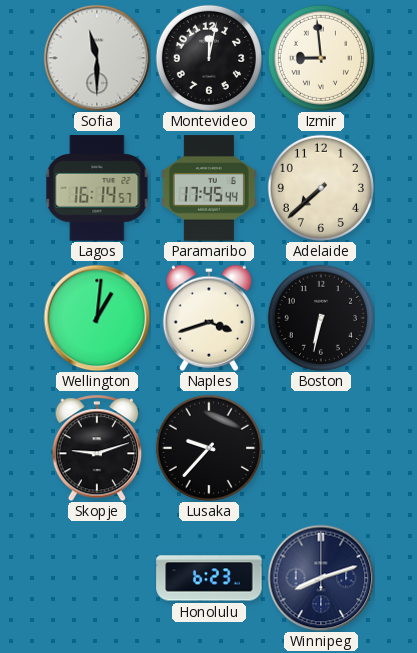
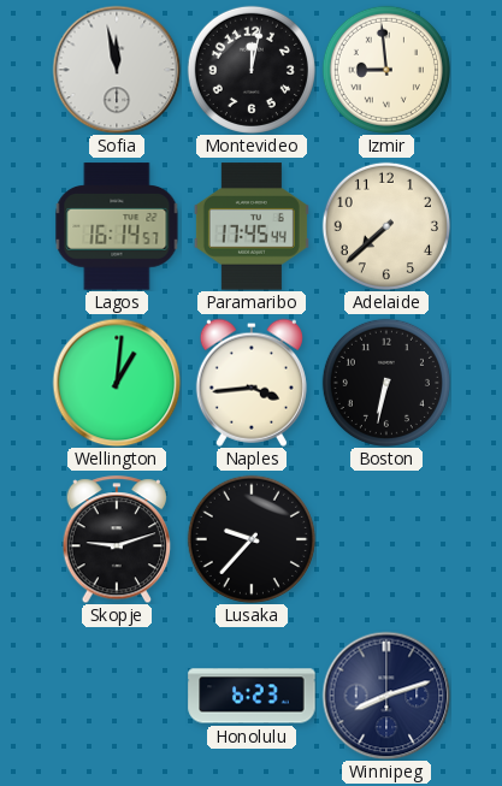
Sofia: 11:30 -> 11:58
Naples: 3:42 -> 3:44
